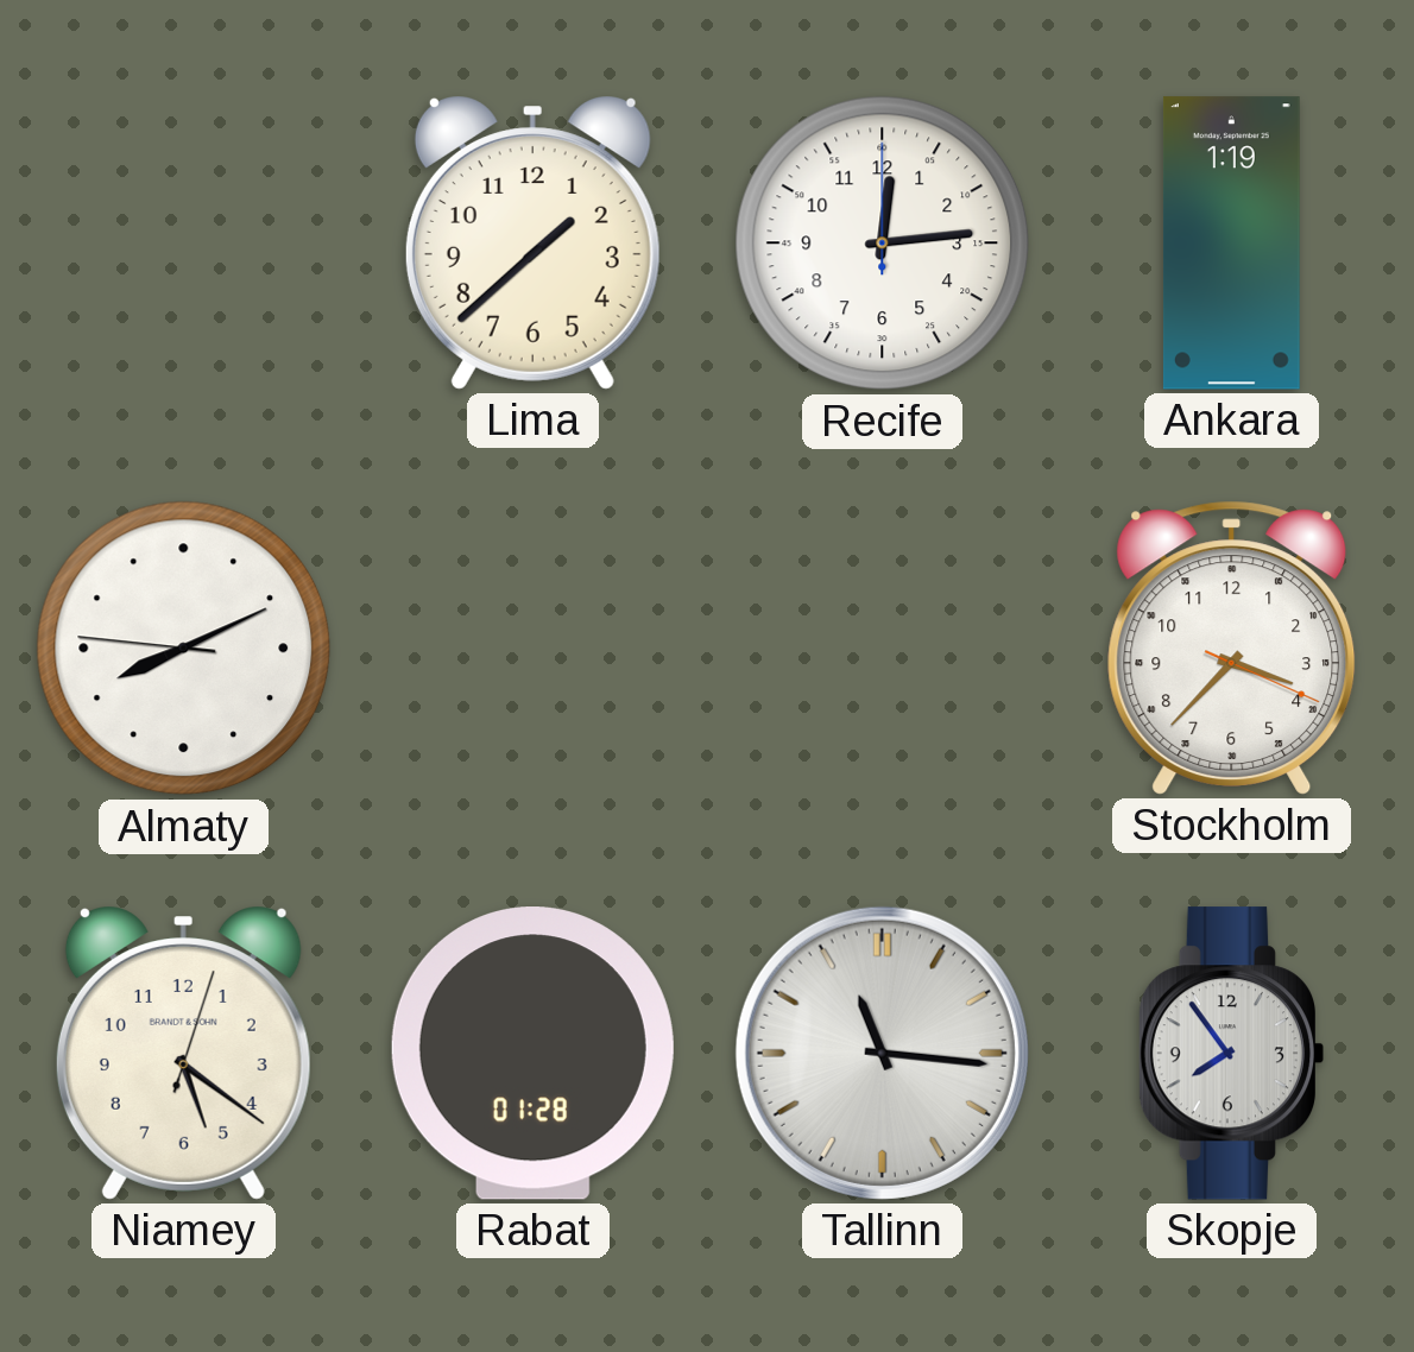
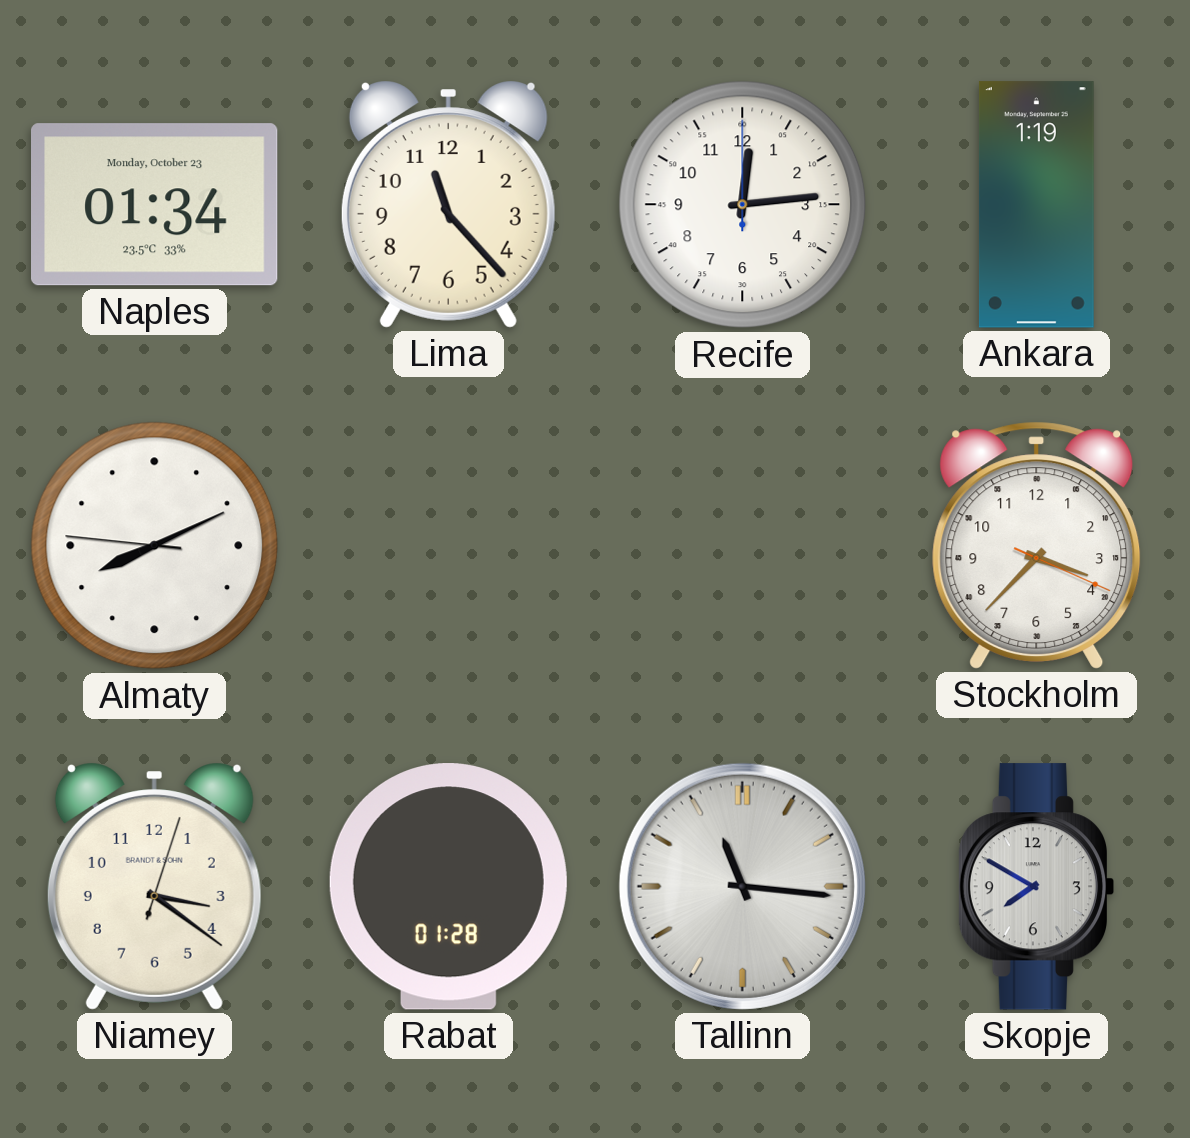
Naples: none -> 01:34
Lima: 1:38 -> 11:23
Niamey: 5:21 -> 3:21
Skopje: 7:54 -> 7:50
